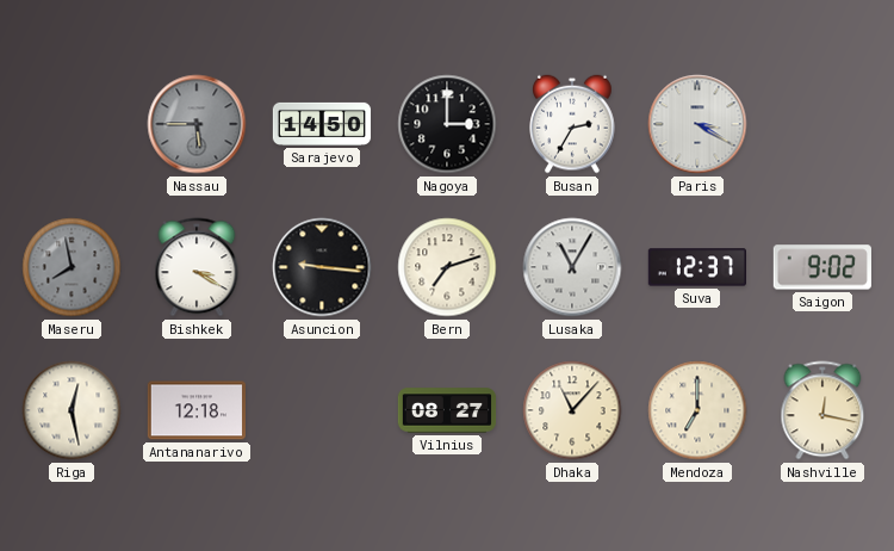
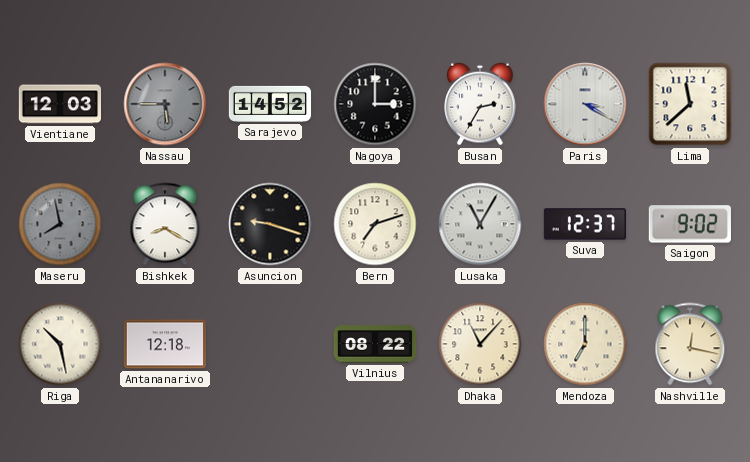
Vientiane: none -> 12:03
Sarajevo: 14:50 -> 14:52
Lima: none -> 11:38
Bishkek: 3:20 -> 8:20
Asuncion: 9:16 -> 9:18
Riga: 12:28 -> 10:28
Vilnius: 08:27 -> 08:22
